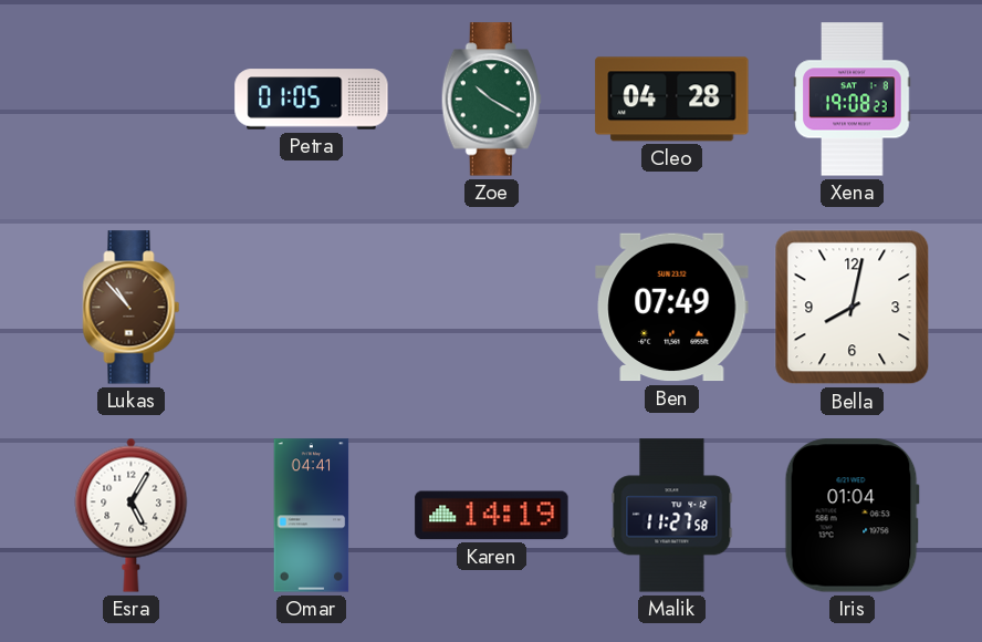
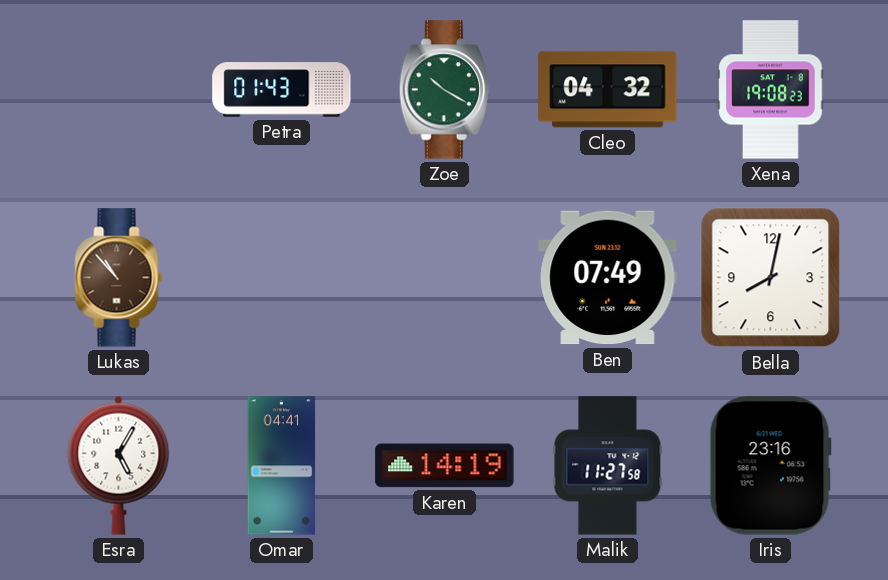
Petra: 01:05 -> 01:43
Cleo: 04:28 -> 04:32
Iris: 01:04 -> 23:16
